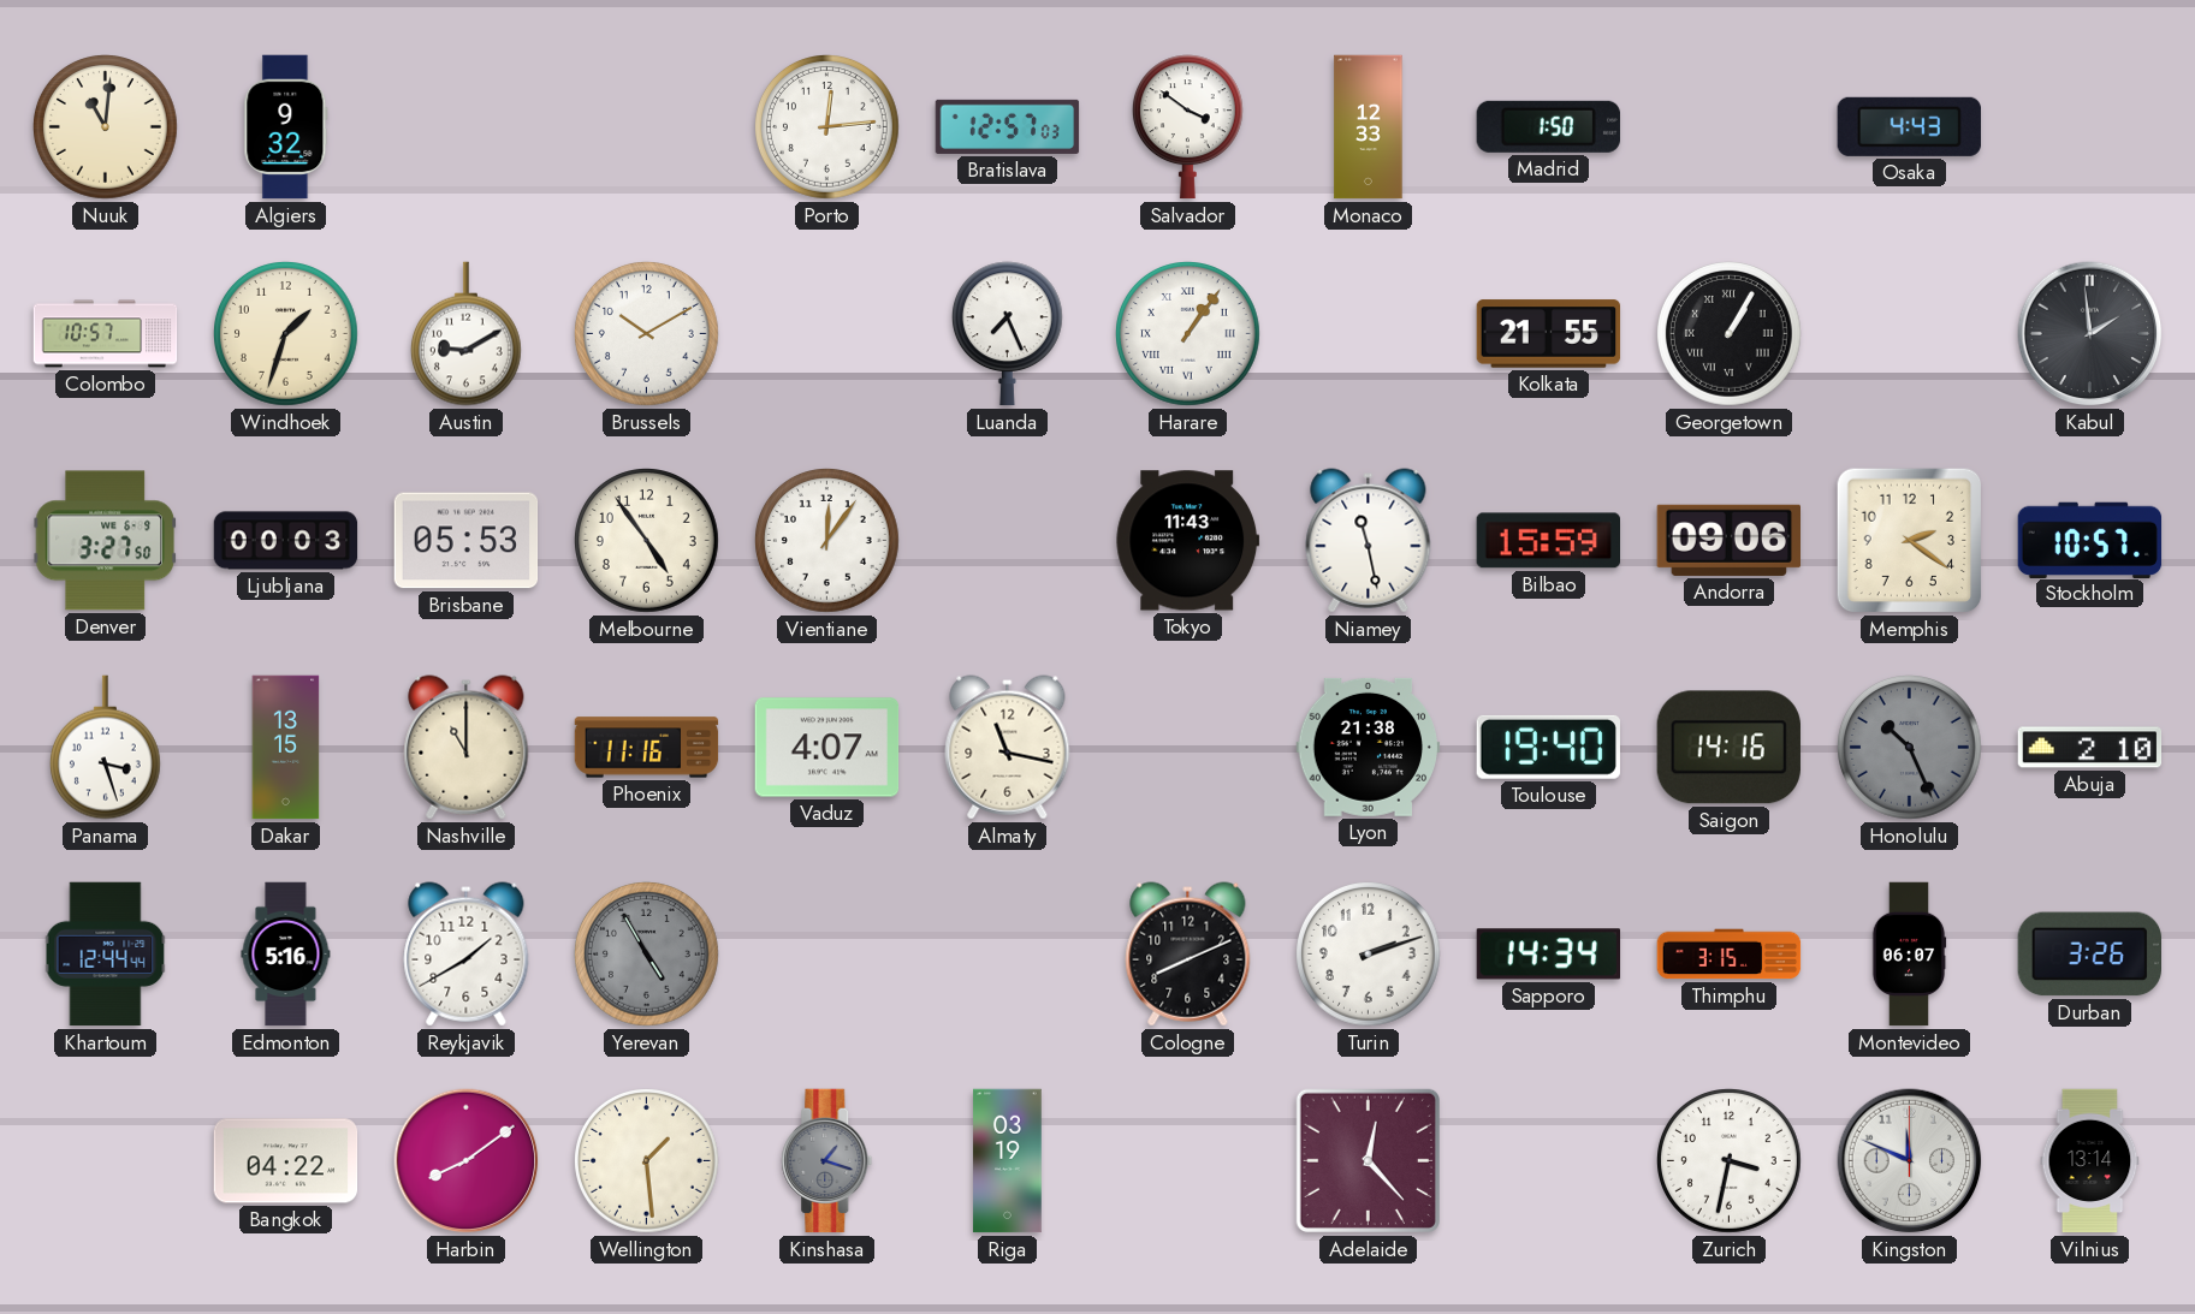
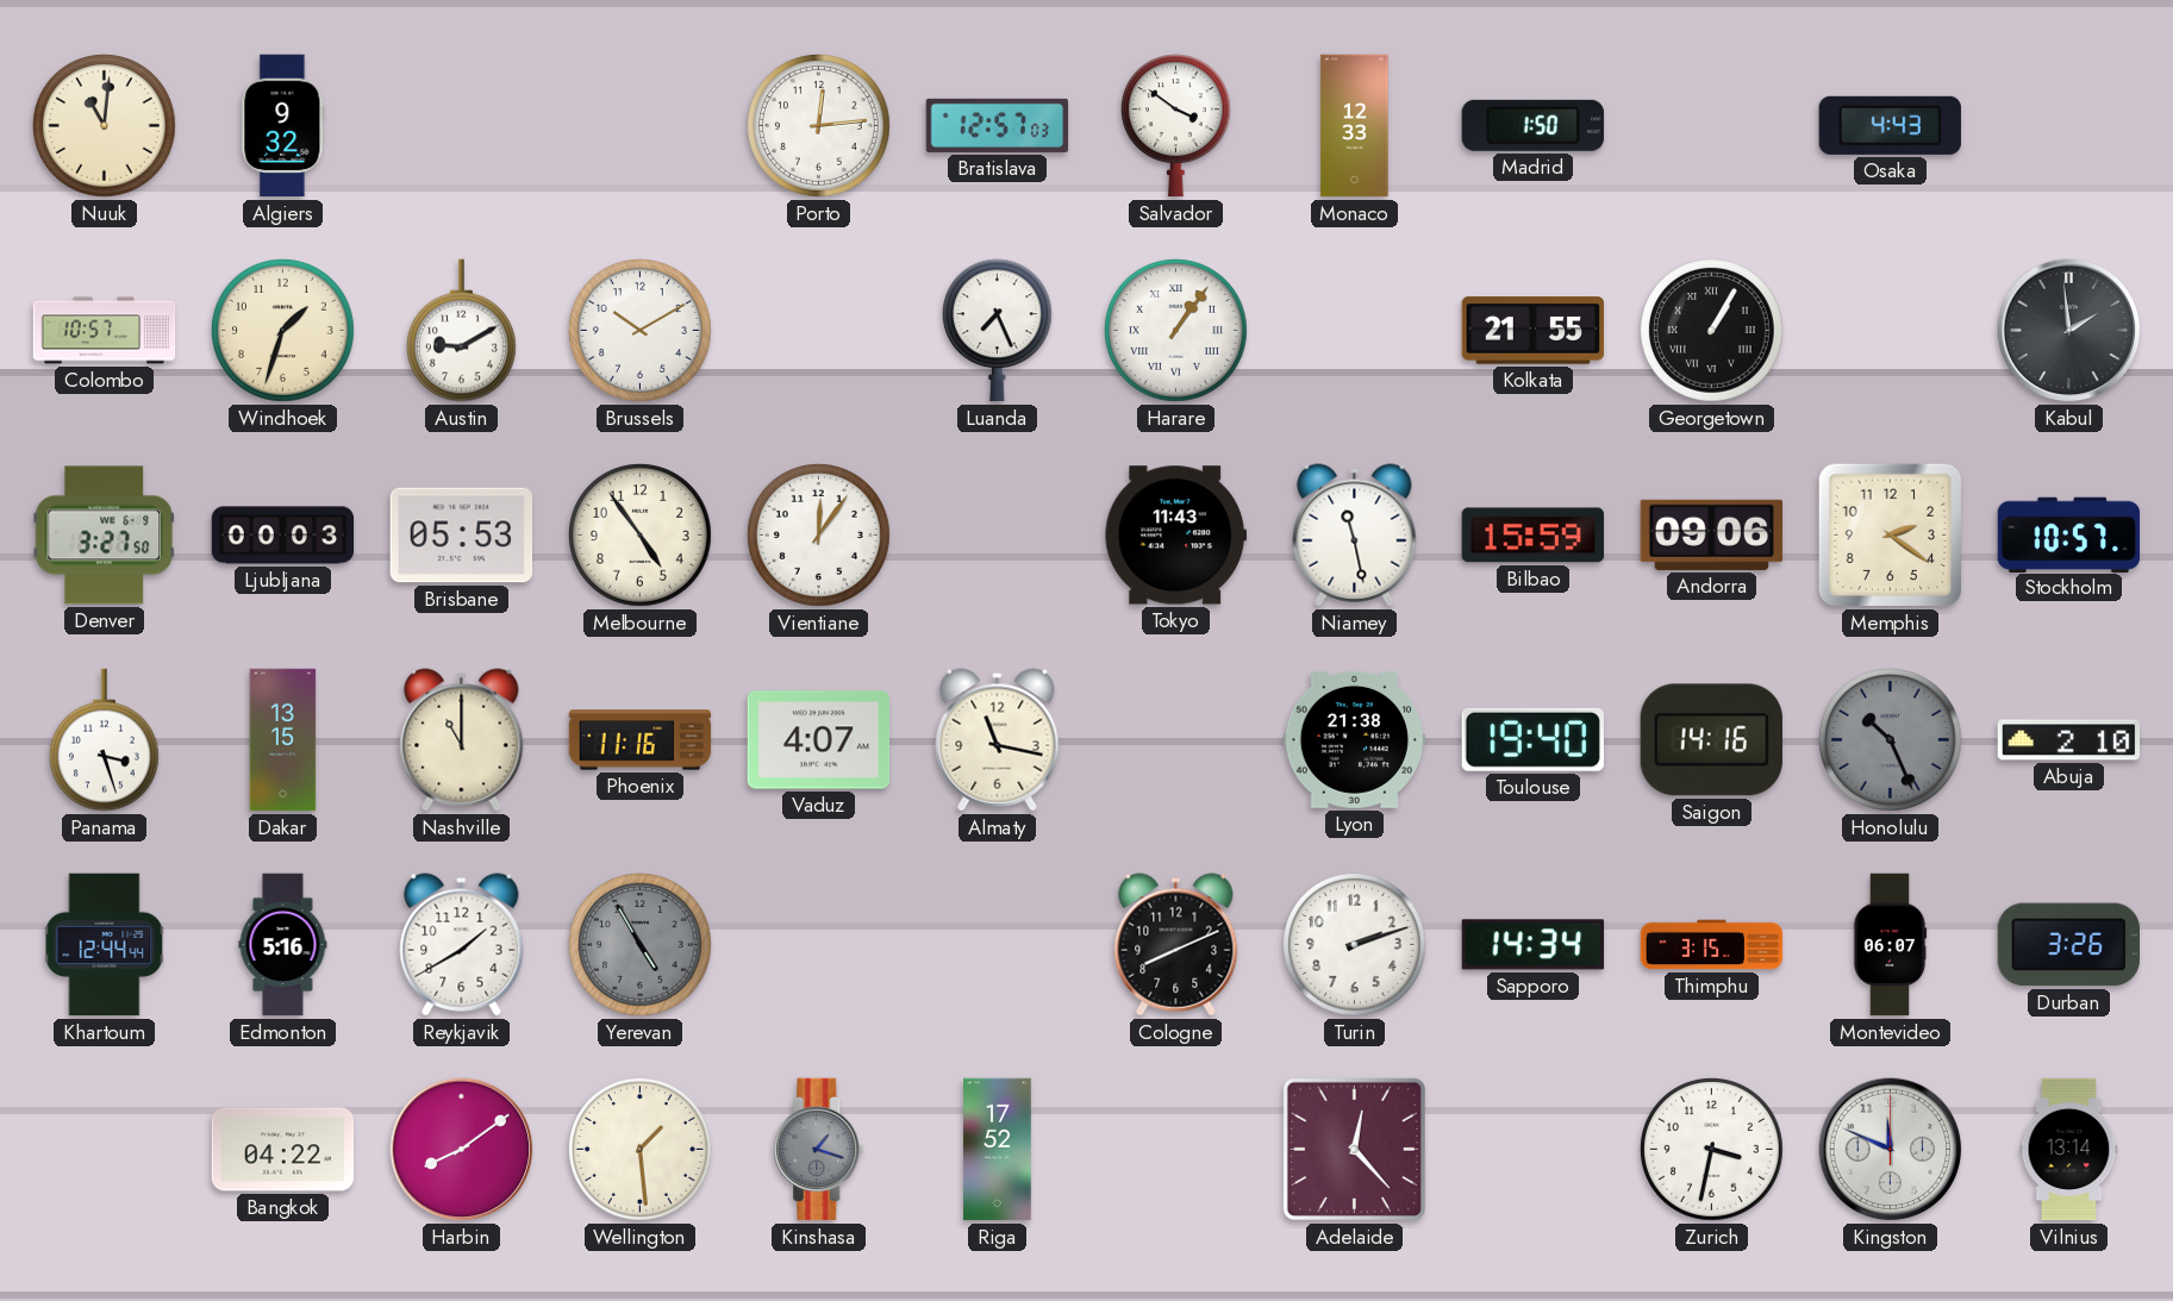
Riga: 03:19 -> 17:52
